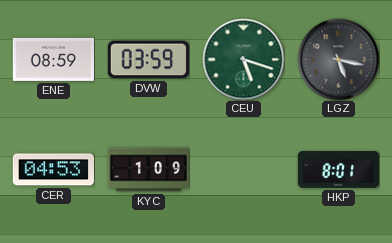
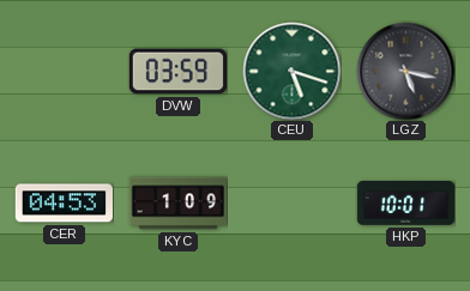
ENE: 08:59 -> none
HKP: 8:01 -> 10:01
